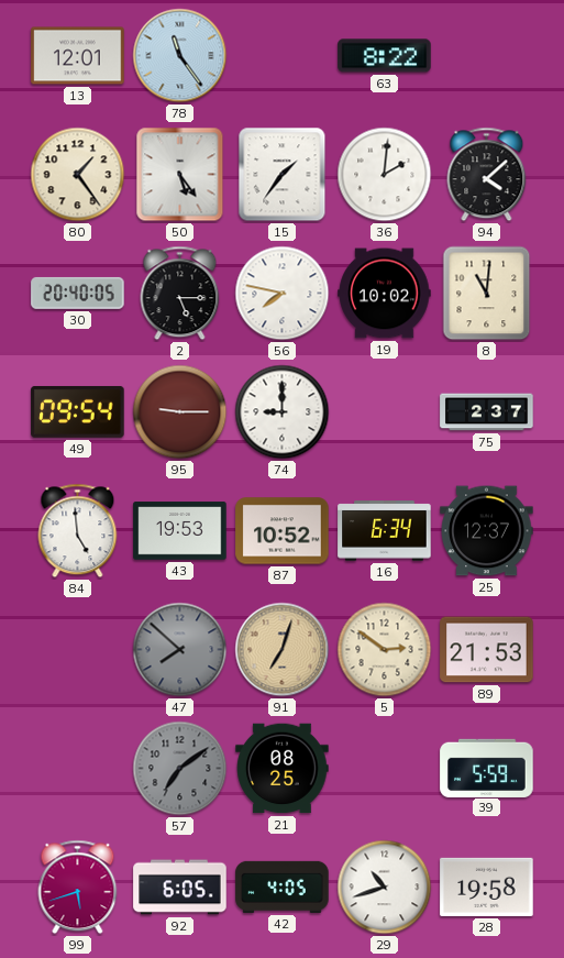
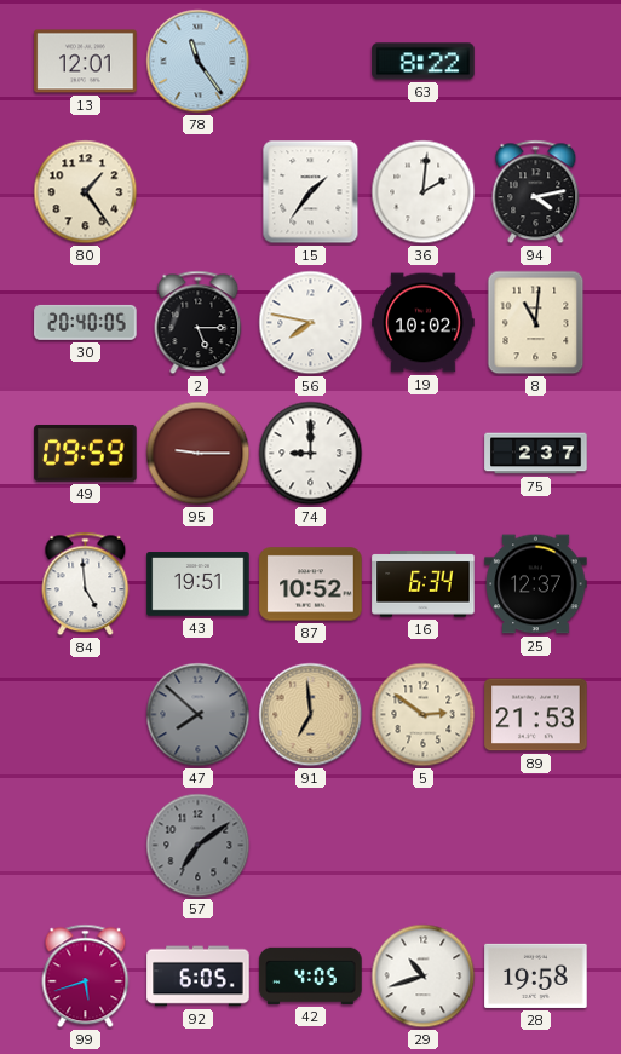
50: 5:24 -> none
94: 4:08 -> 4:13
49: 09:54 -> 09:59
43: 19:53 -> 19:51
91: 7:03 -> 6:59
21: 08:25 -> none
39: 5:59 -> none
